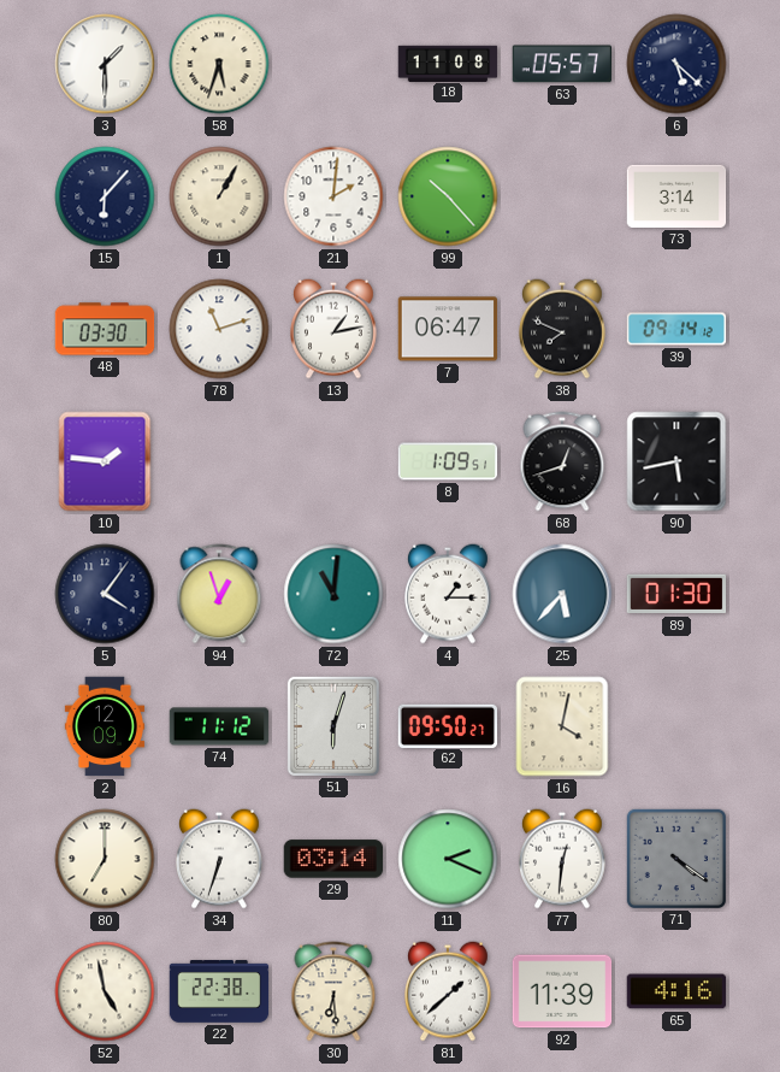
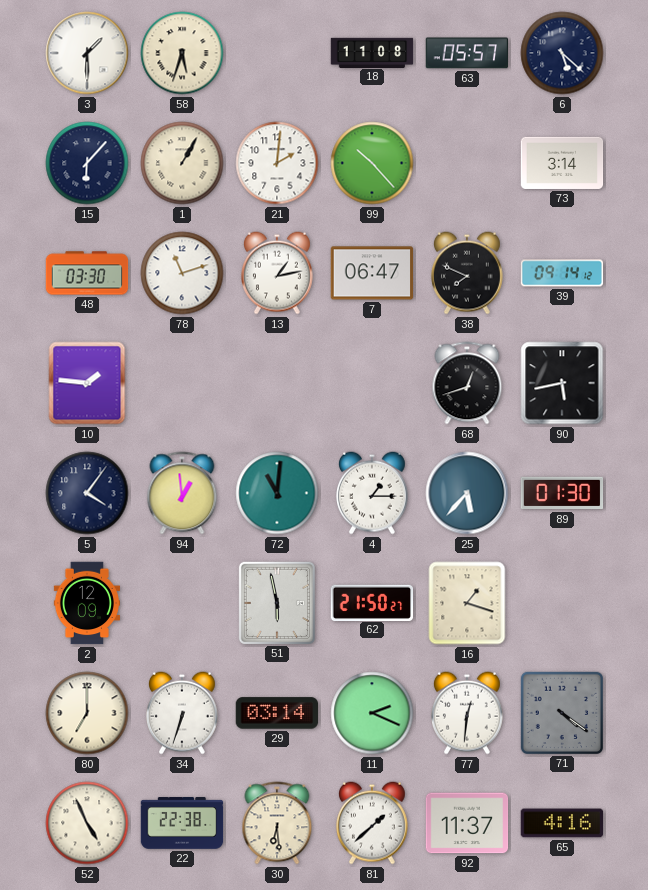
8: 1:09 -> none
94: 12:57 -> 12:59
74: 11:12 -> none
51: 6:03 -> 5:58
62: 09:50 -> 21:50
16: 4:02 -> 1:18
52: 4:58 -> 4:56
92: 11:39 -> 11:37
